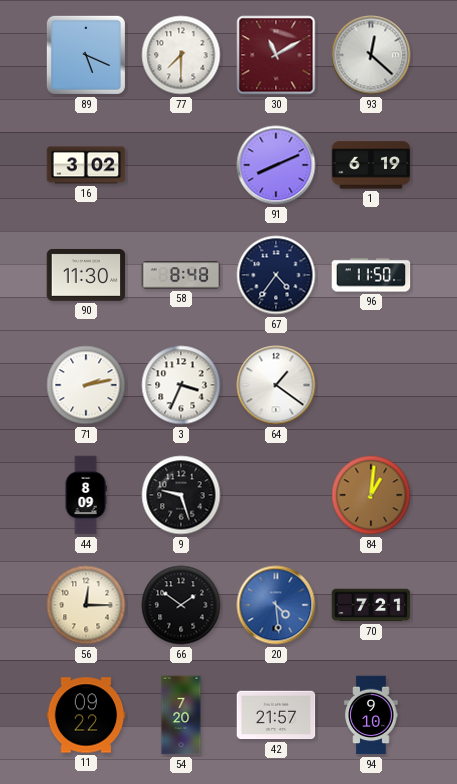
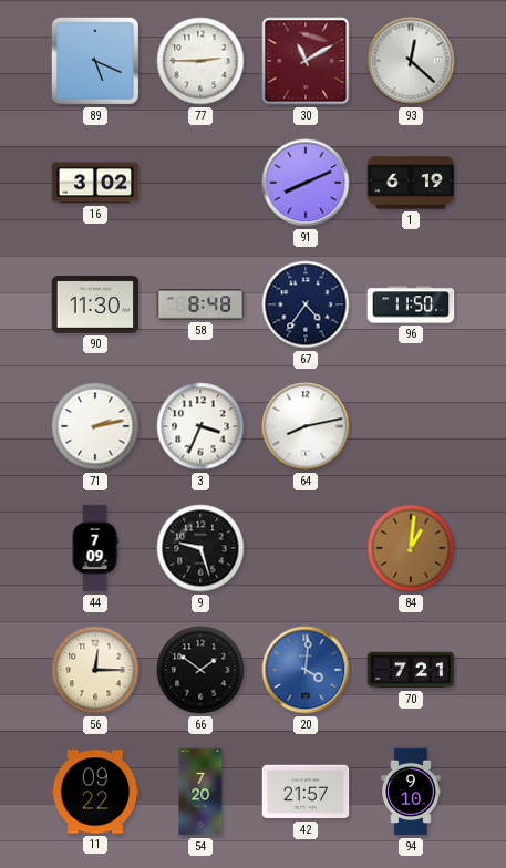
77: 7:30 -> 2:45
64: 1:21 -> 8:13
44: 8:09 -> 7:09
20: 4:29 -> 4:01
